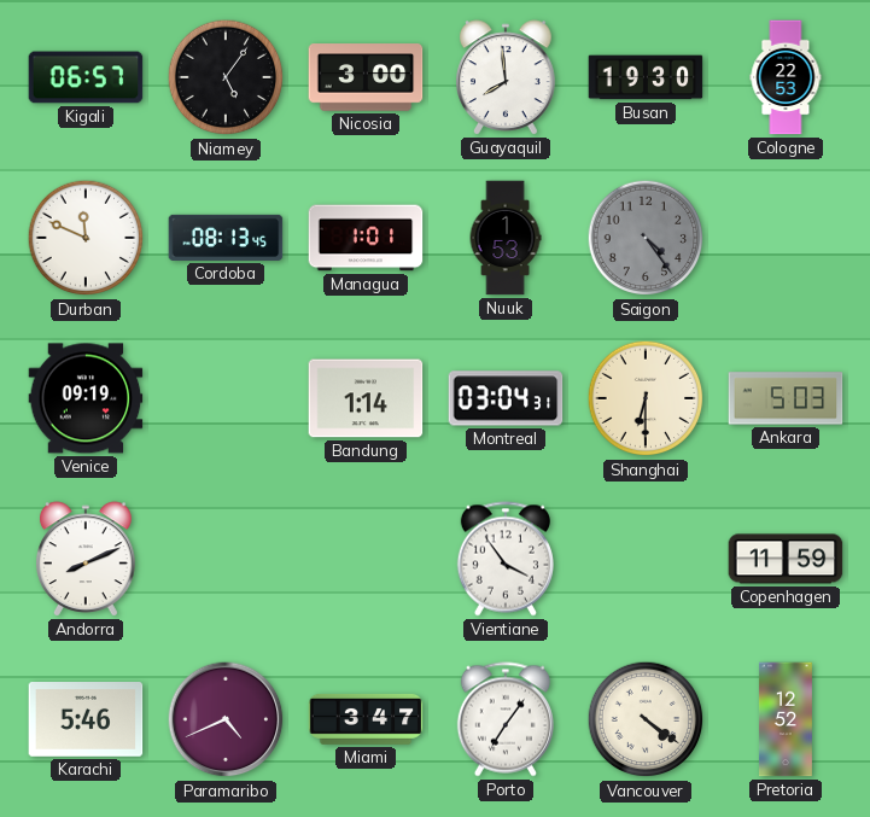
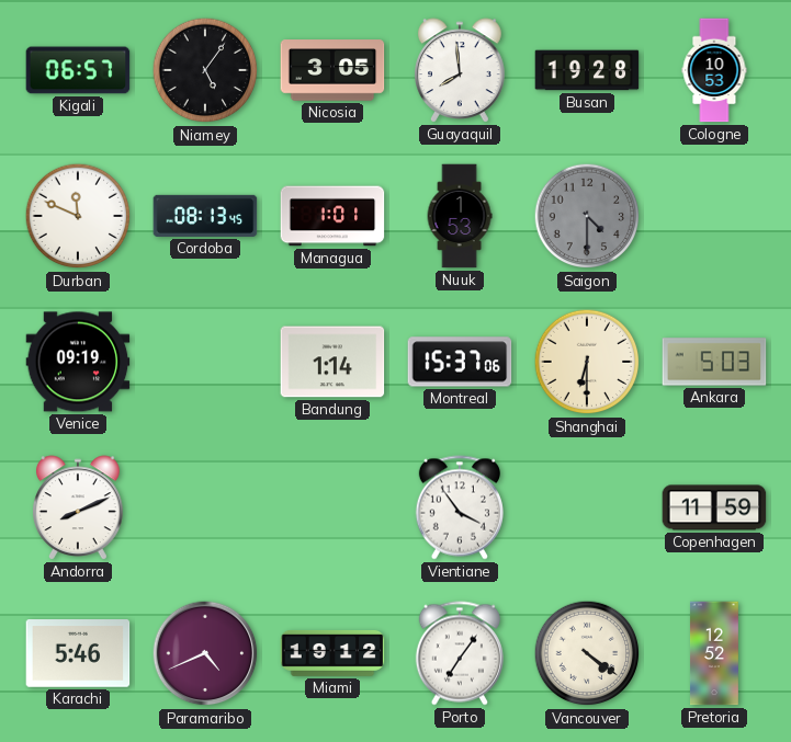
Nicosia: 3:00 -> 3:05
Busan: 19:30 -> 19:28
Cologne: 22:53 -> 10:53
Saigon: 4:24 -> 4:30
Montreal: 03:04 -> 15:37
Miami: 3:47 -> 19:12
